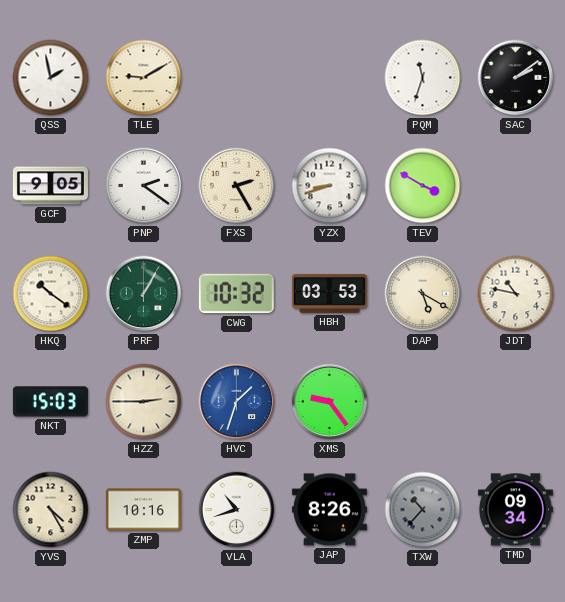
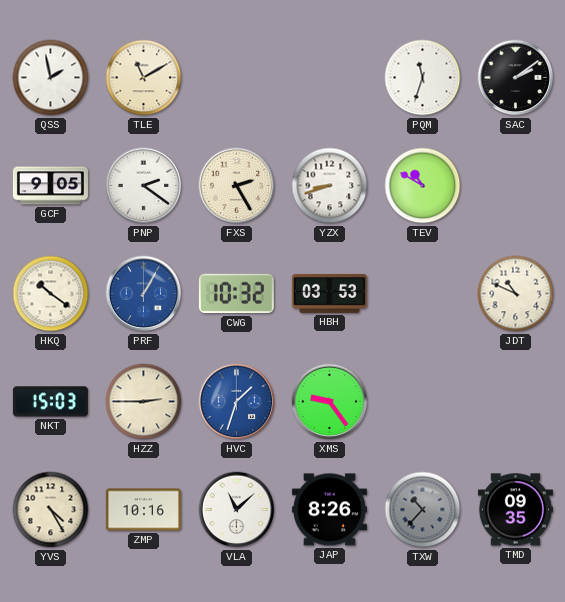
TLE: 9:10 -> 11:10
TEV: 3:50 -> 10:50
PRF dial: green -> blue
DAP: 5:20 -> none
JDT: 10:47 -> 10:49
VLA: 10:42 -> 11:08
TMD: 09:34 -> 09:35
